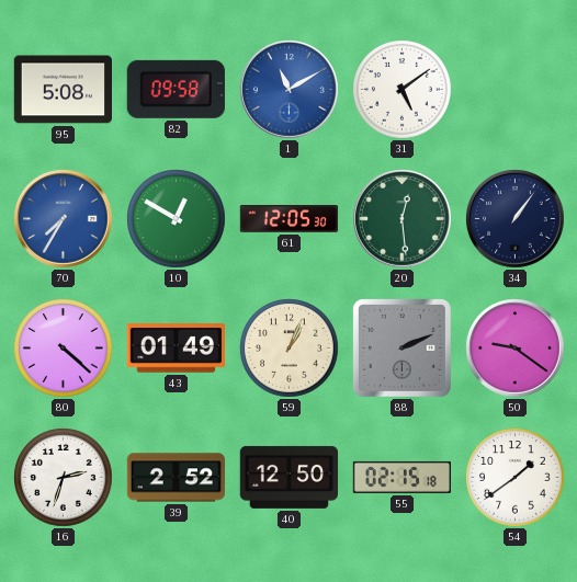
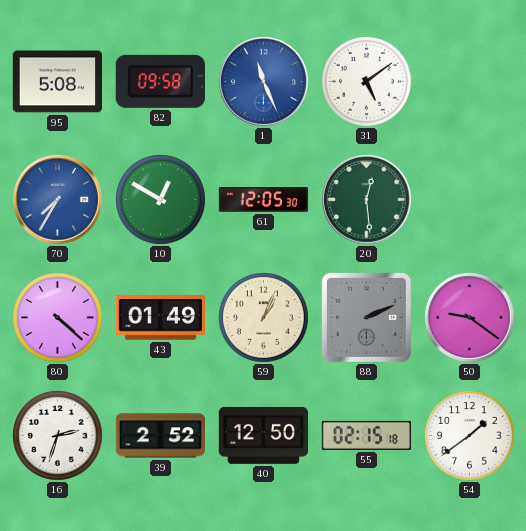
1: 11:10 -> 11:26
34: 1:06 -> none
